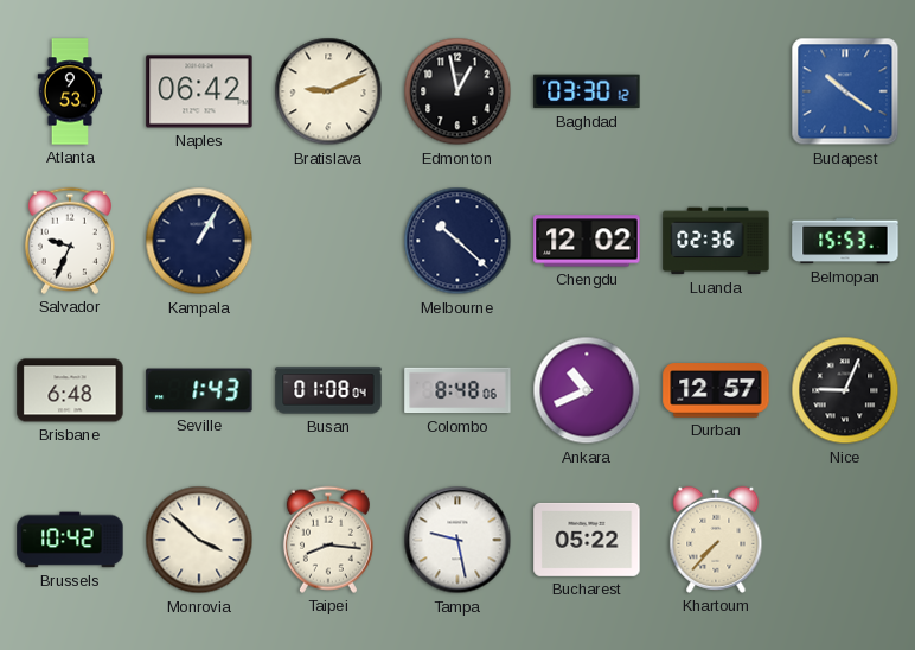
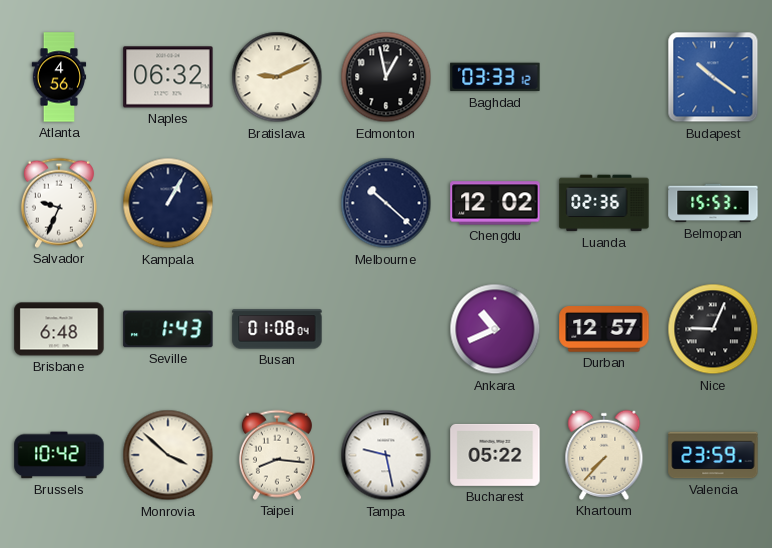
Atlanta: 9:53 -> 4:56
Naples: 06:42 -> 06:32
Baghdad: 03:30 -> 03:33
Colombo: 8:48 -> none
Valencia: none -> 23:59
